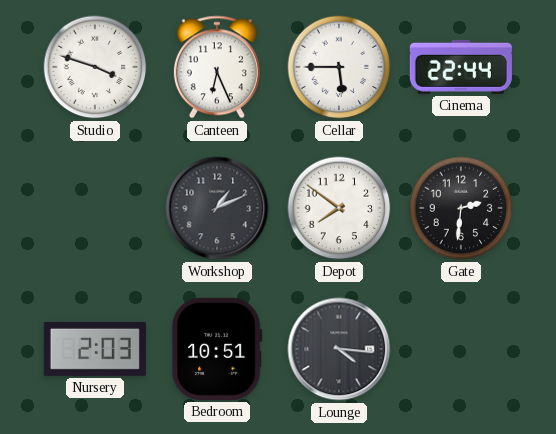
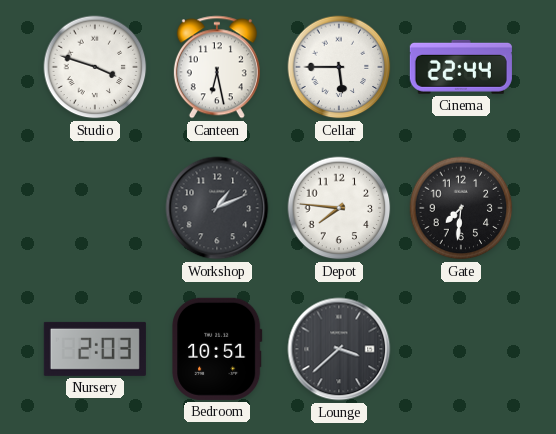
Canteen: 6:26 -> 6:28
Depot: 7:51 -> 7:46
Gate: 2:31 -> 7:31
Lounge: 4:16 -> 3:38
